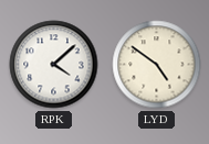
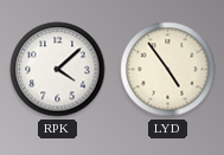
LYD: 4:51 -> 4:54
